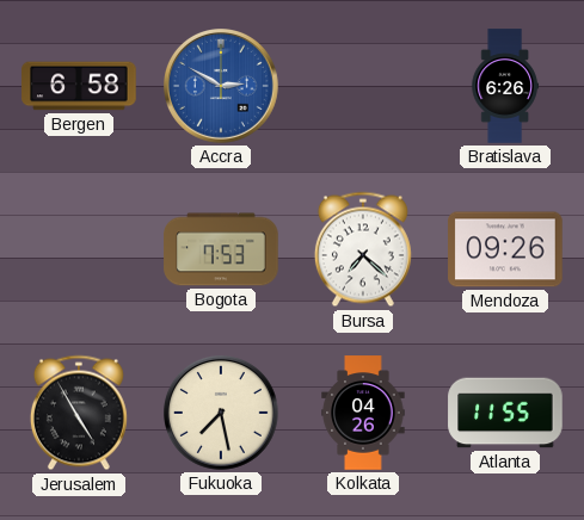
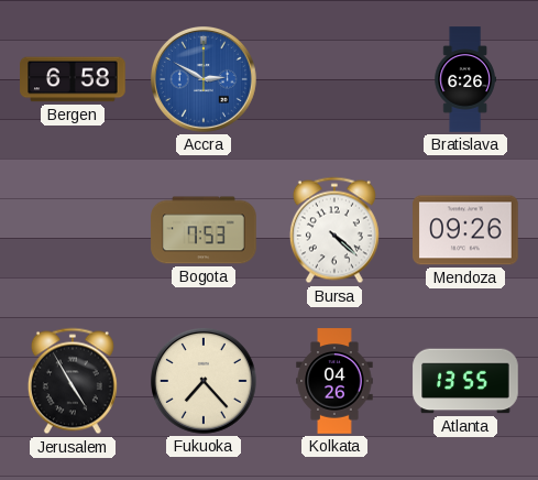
Bursa: 7:22 -> 4:22
Fukuoka: 7:28 -> 7:23
Atlanta: 11:55 -> 13:55
